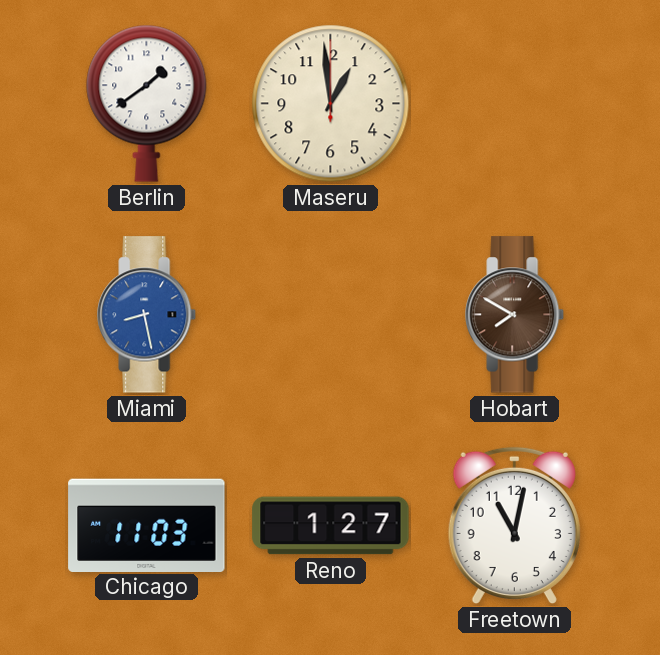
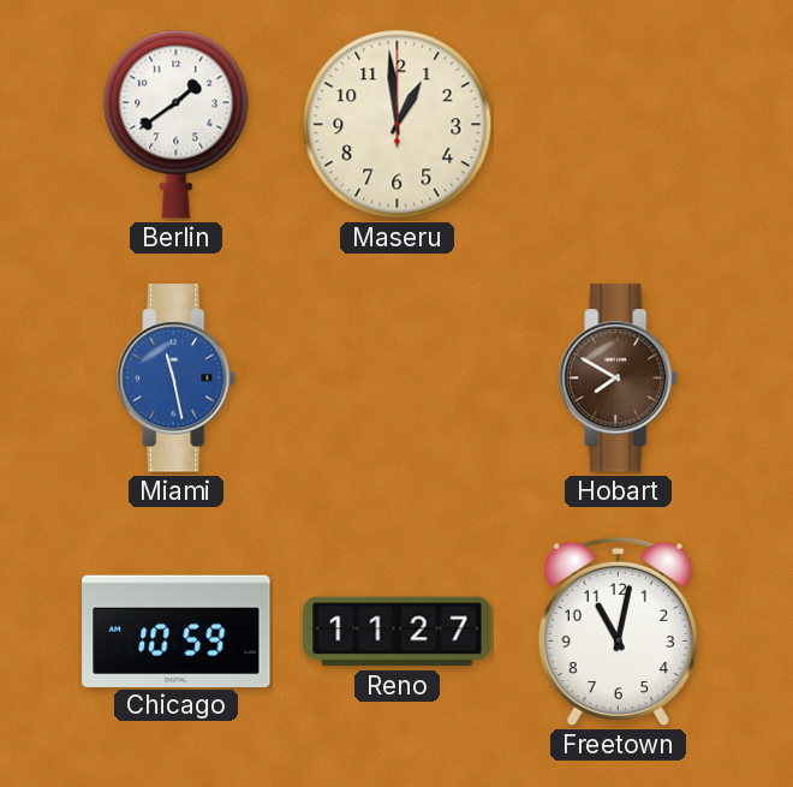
Miami: 8:28 -> 11:28
Chicago: 11:03 -> 10:59
Reno: 1:27 -> 11:27
